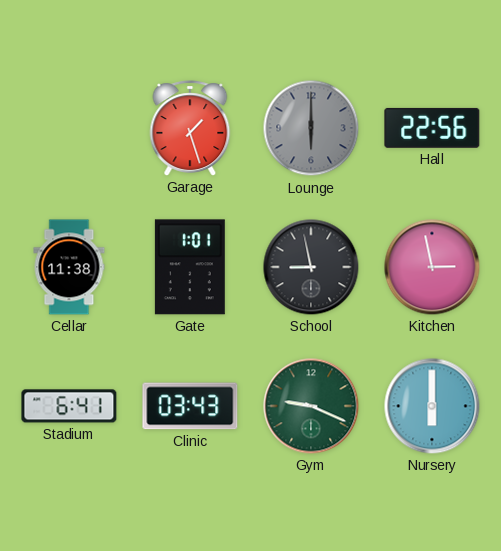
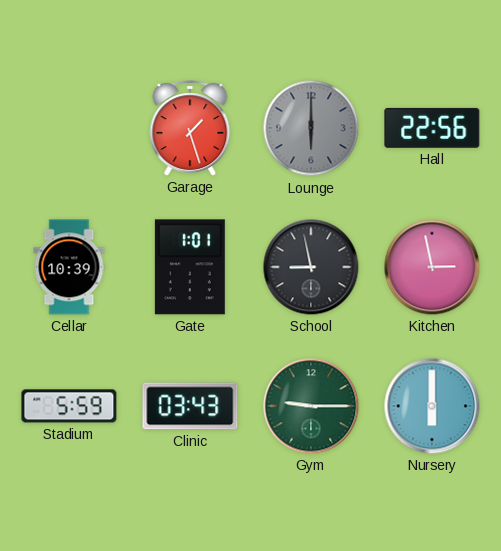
Cellar: 11:38 -> 10:39
Stadium: 6:41 -> 5:59
Gym: 9:19 -> 9:15
